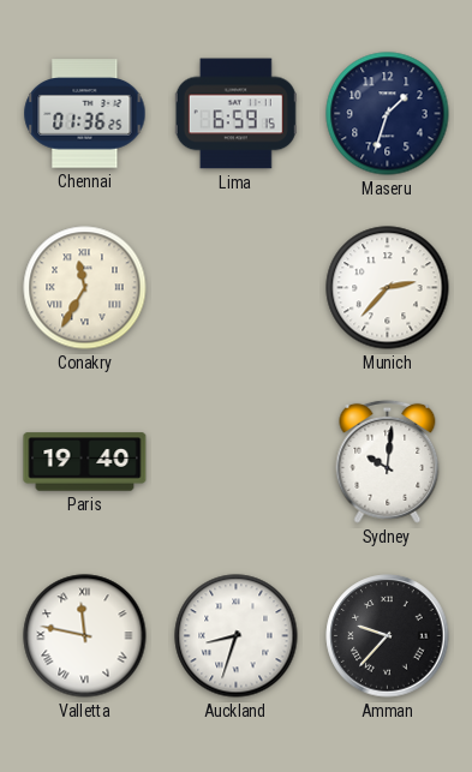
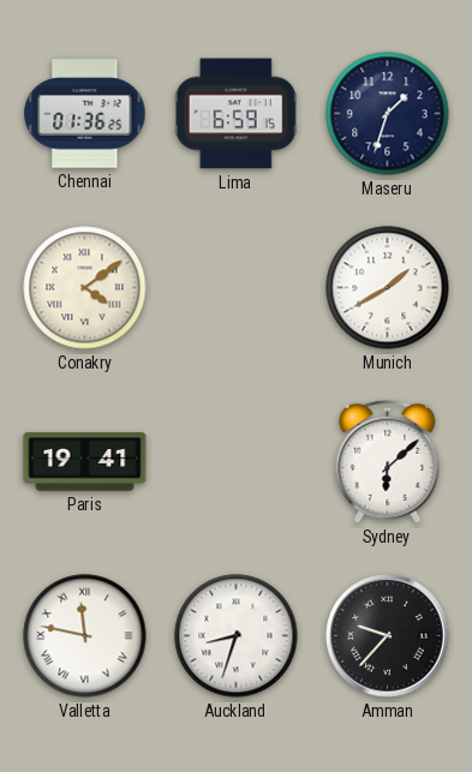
Conakry: 11:35 -> 4:09
Munich: 2:37 -> 1:40
Paris: 19:40 -> 19:41
Sydney: 10:01 -> 6:08
